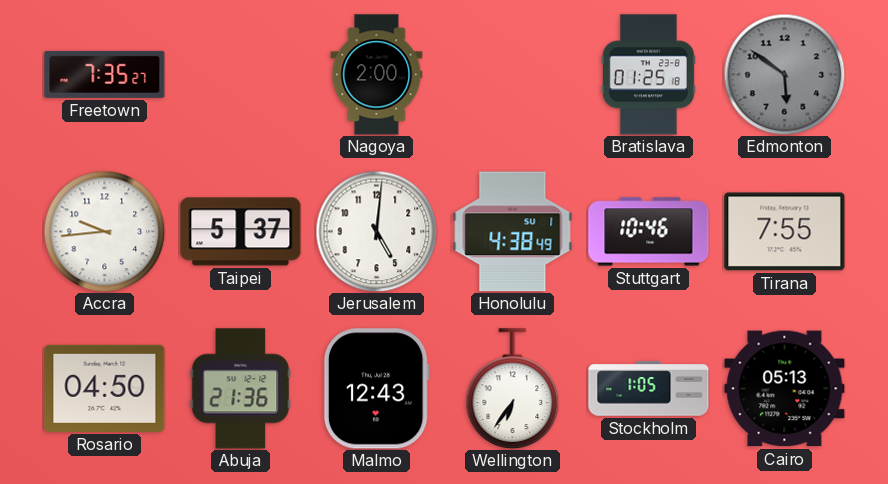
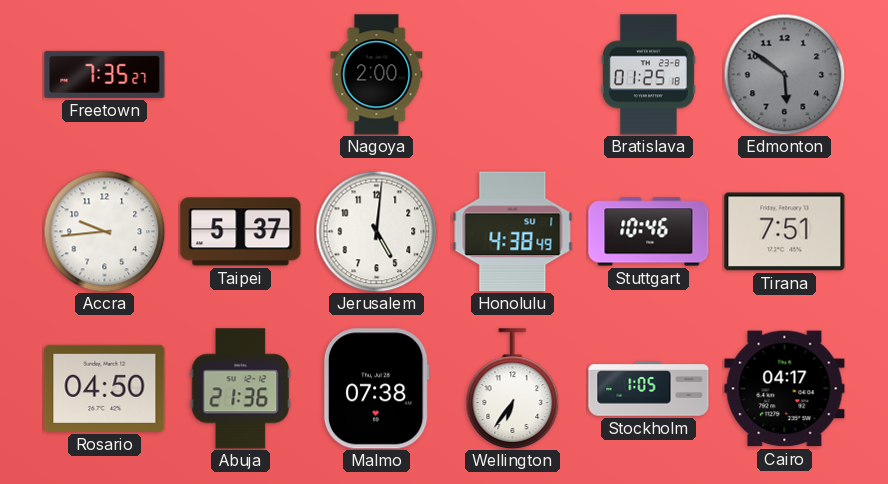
Tirana: 7:55 -> 7:51
Malmo: 12:43 -> 07:38
Cairo: 05:13 -> 04:17
